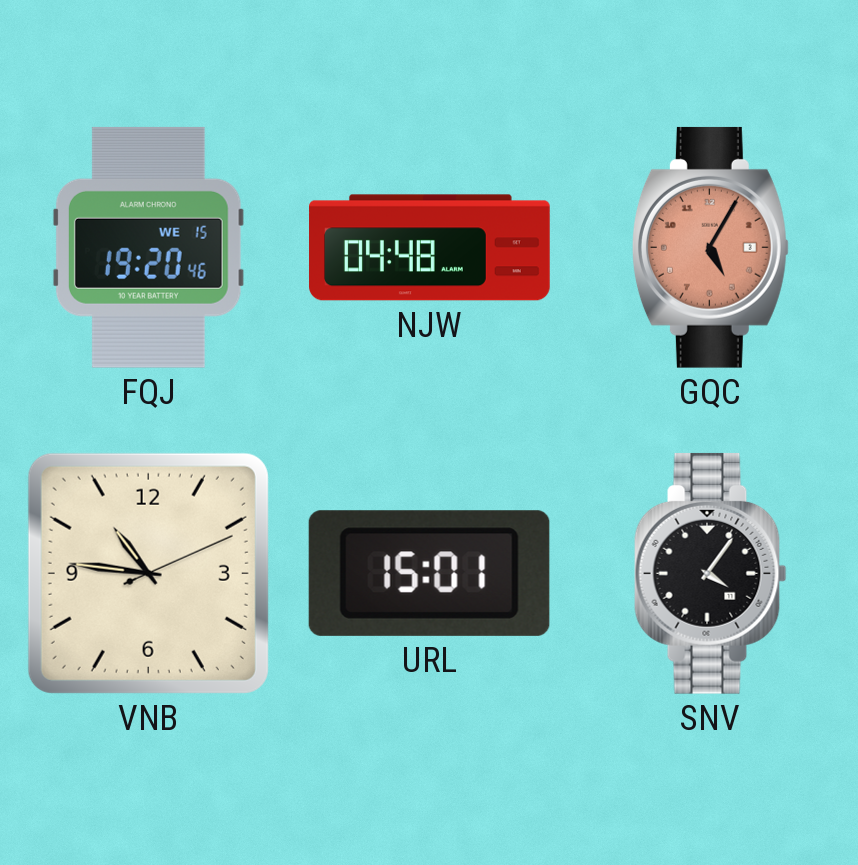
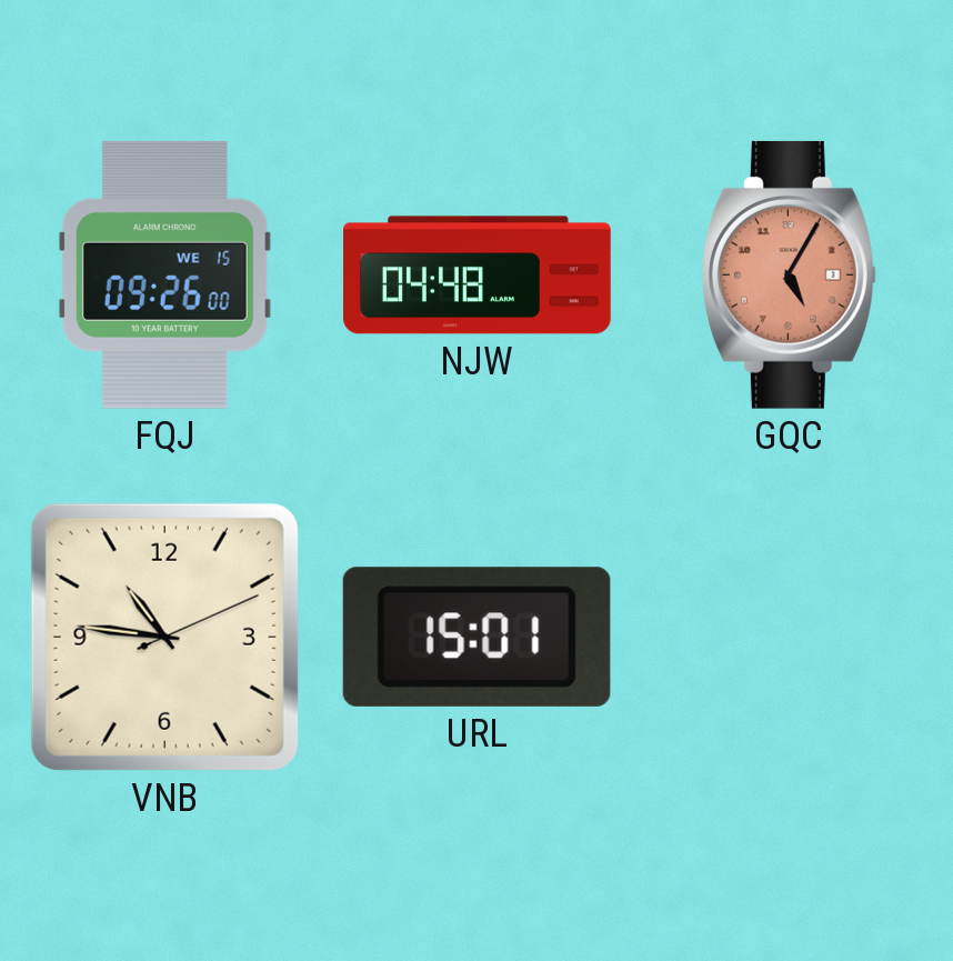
FQJ: 19:20 -> 09:26
SNV: 4:06 -> none
